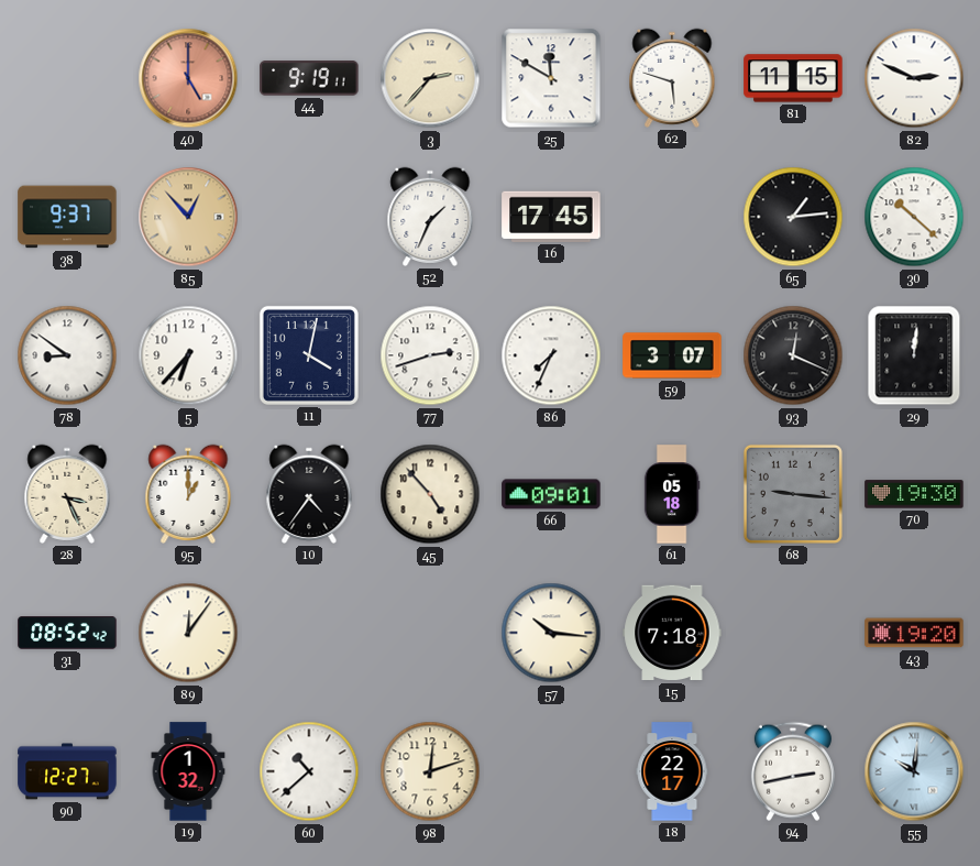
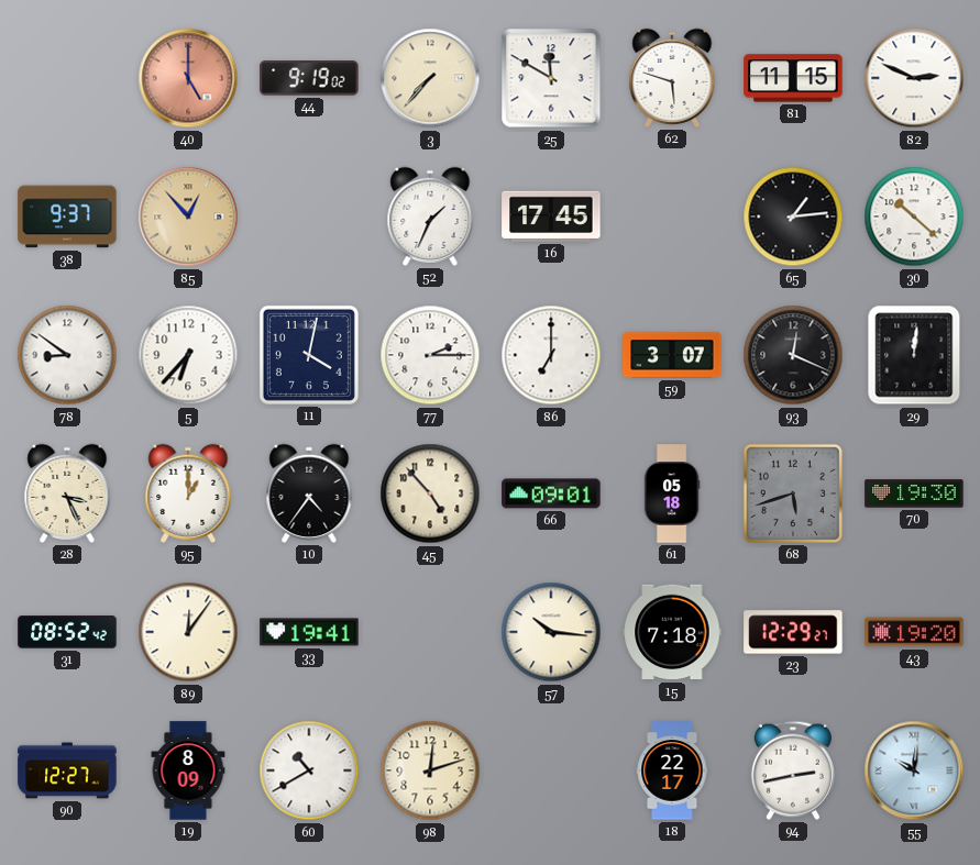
44: 9:19:11 -> 9:19:02
3: 2:37 -> 7:37
77: 2:42 -> 2:15
86: 7:34 -> 7:00
68: 9:16 -> 5:42
33: none -> 19:41
23: none -> 12:29
19: 1:32 -> 8:09
60: 10:38 -> 10:40
